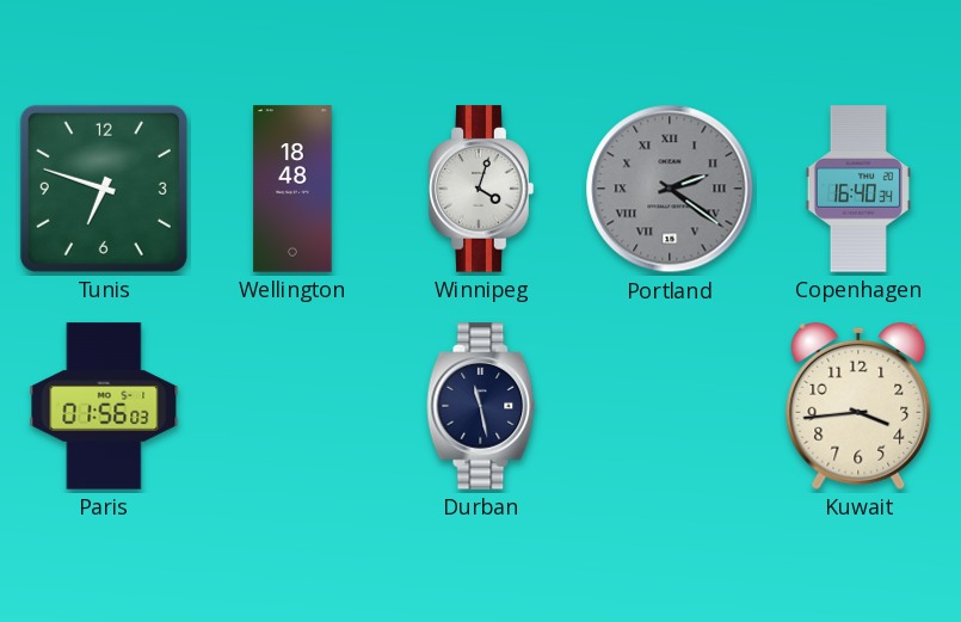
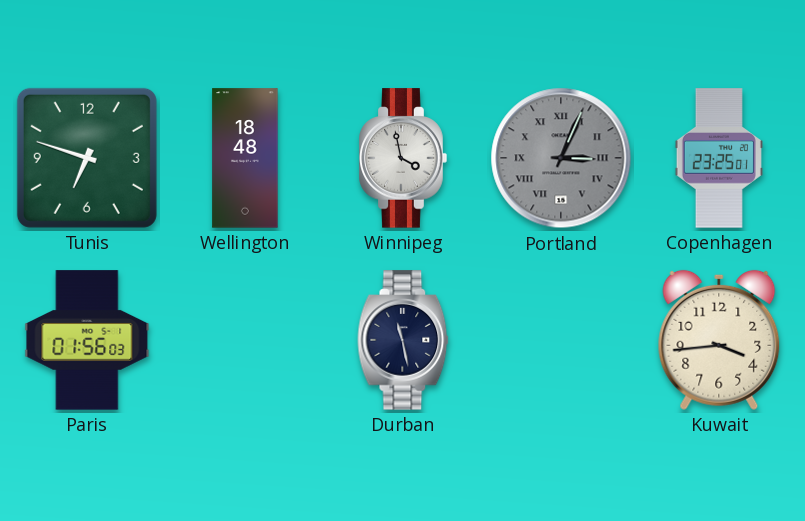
Winnipeg: 4:03 -> 3:58
Portland: 2:21 -> 3:04
Copenhagen: 16:40 -> 23:25
